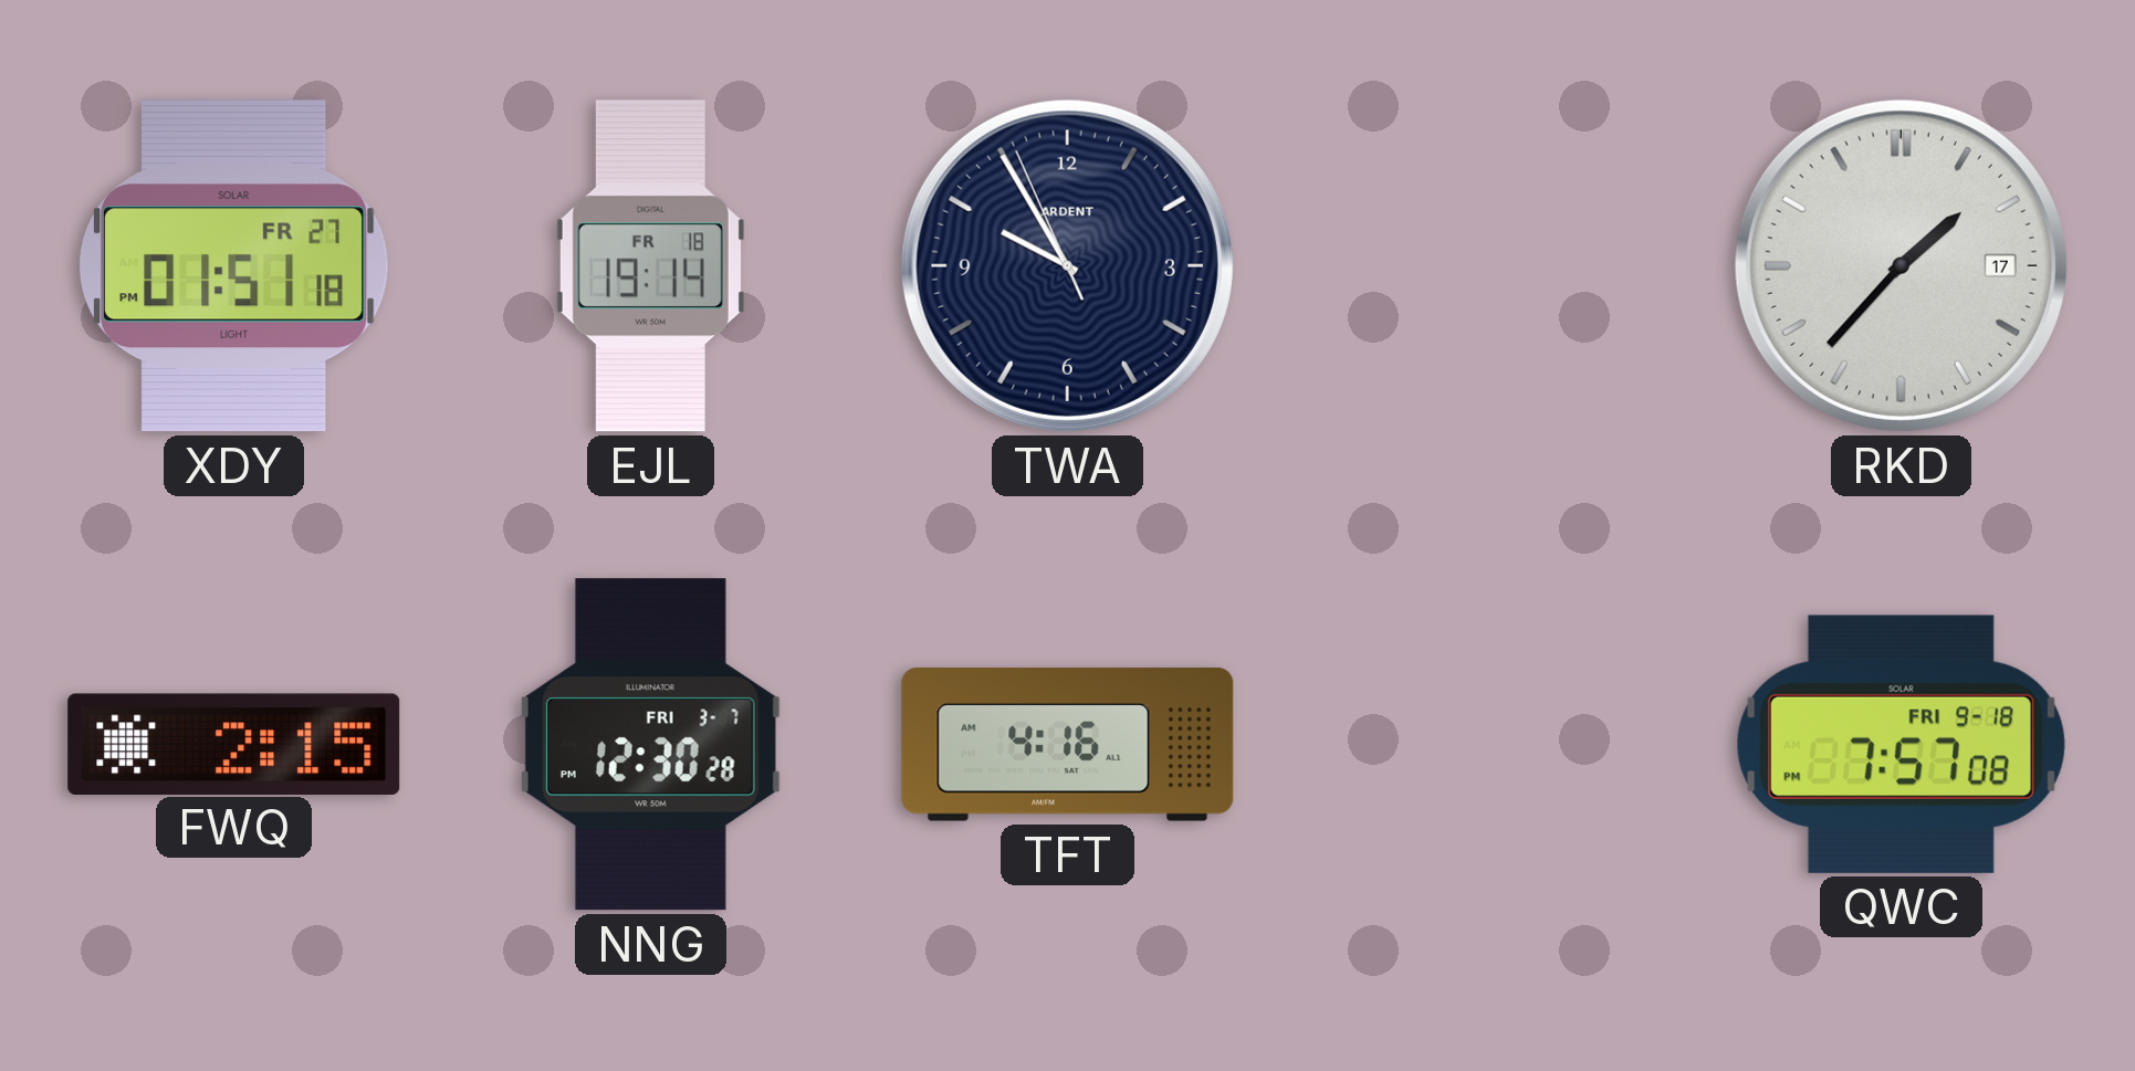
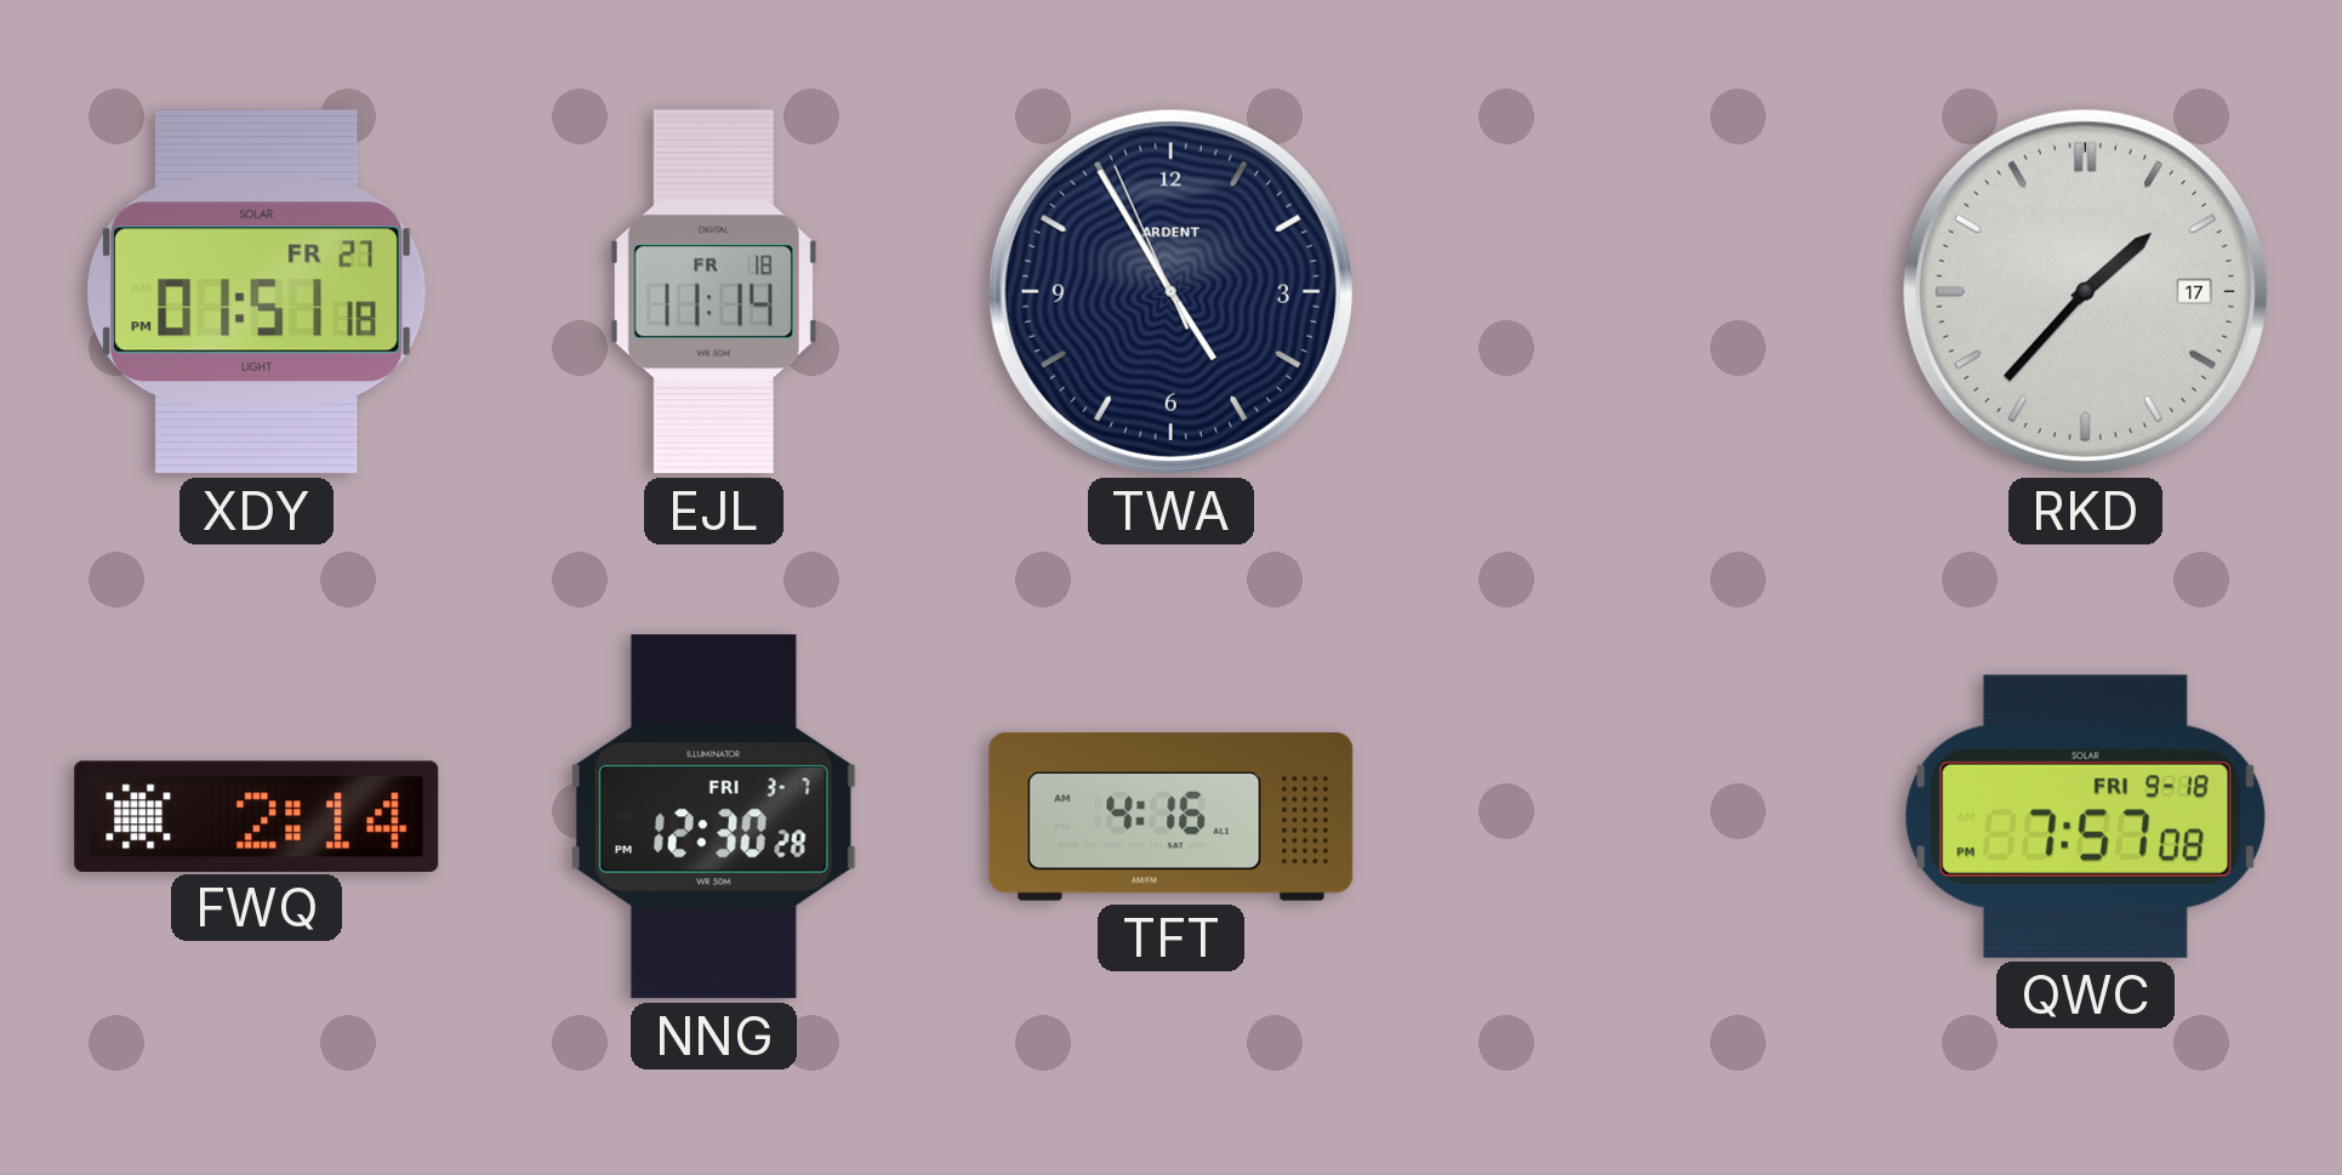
EJL: 19:14 -> 11:14
TWA: 9:54 -> 4:54
FWQ: 2:15 -> 2:14
